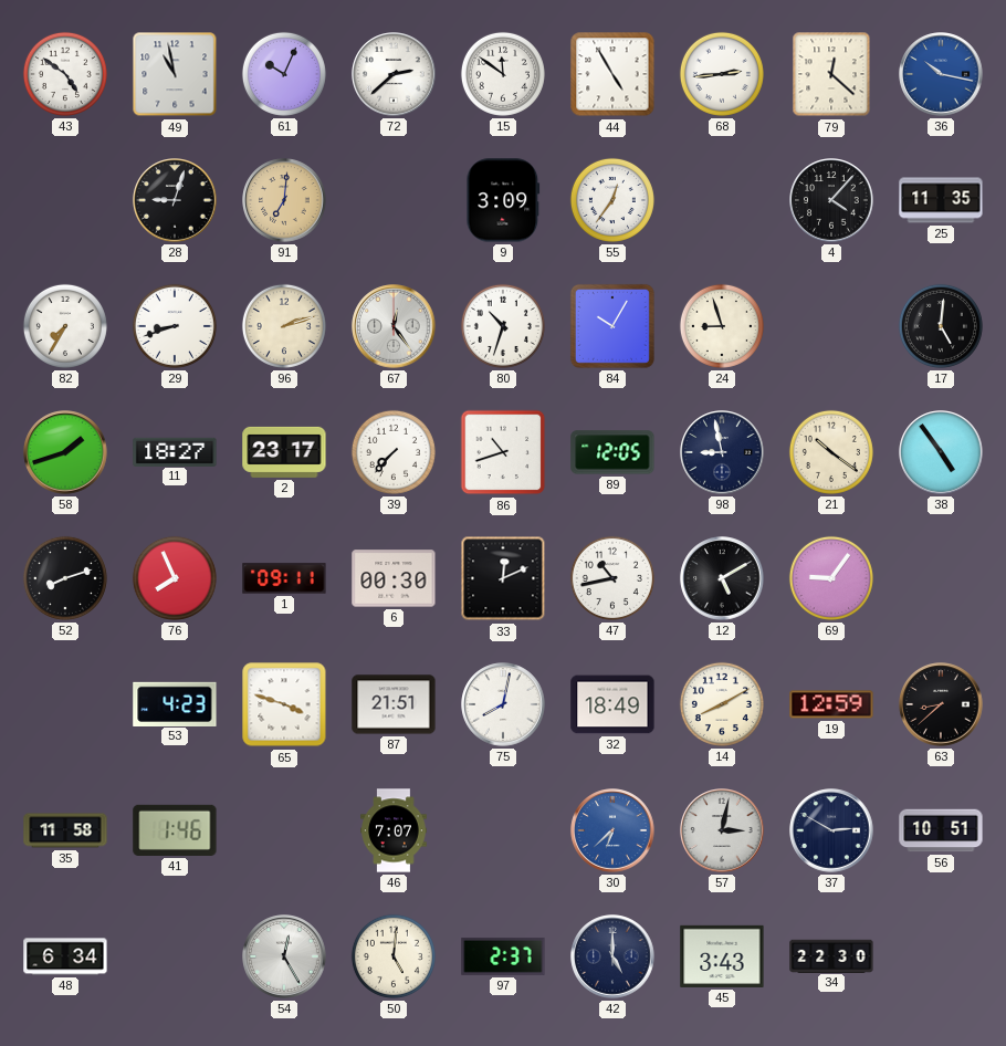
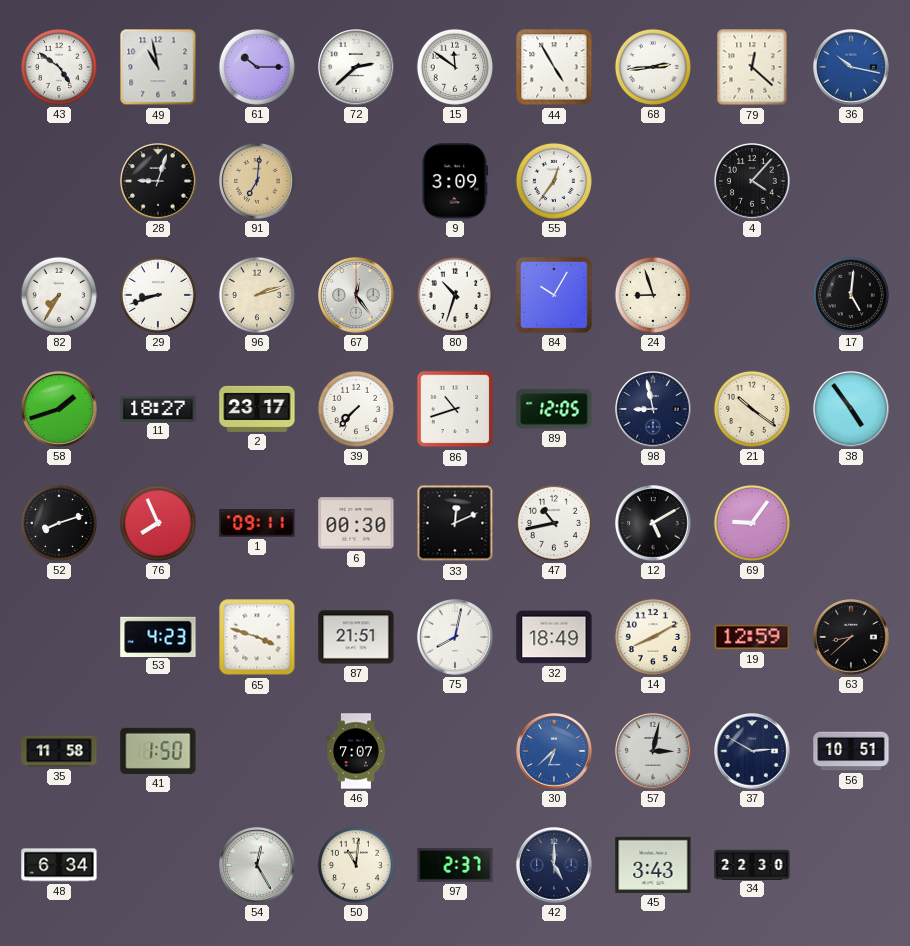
61: 10:04 -> 10:15
25: 11:35 -> none
41: 1:46 -> 1:50
50: 5:01 -> 11:01
